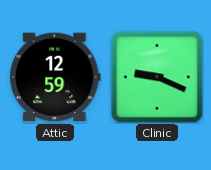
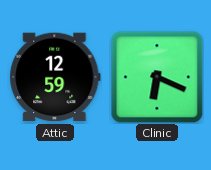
Clinic: 9:19 -> 6:19
